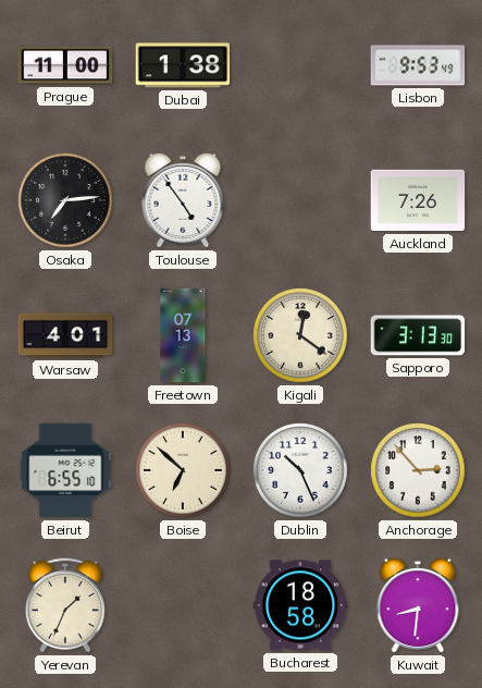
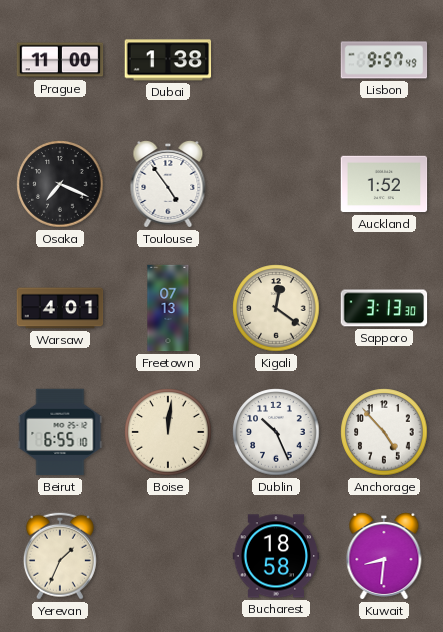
Lisbon: 9:53 -> 9:57
Osaka: 7:14 -> 7:19
Auckland: 7:26 -> 1:52
Boise: 6:52 -> 12:01
Anchorage: 2:53 -> 4:53
